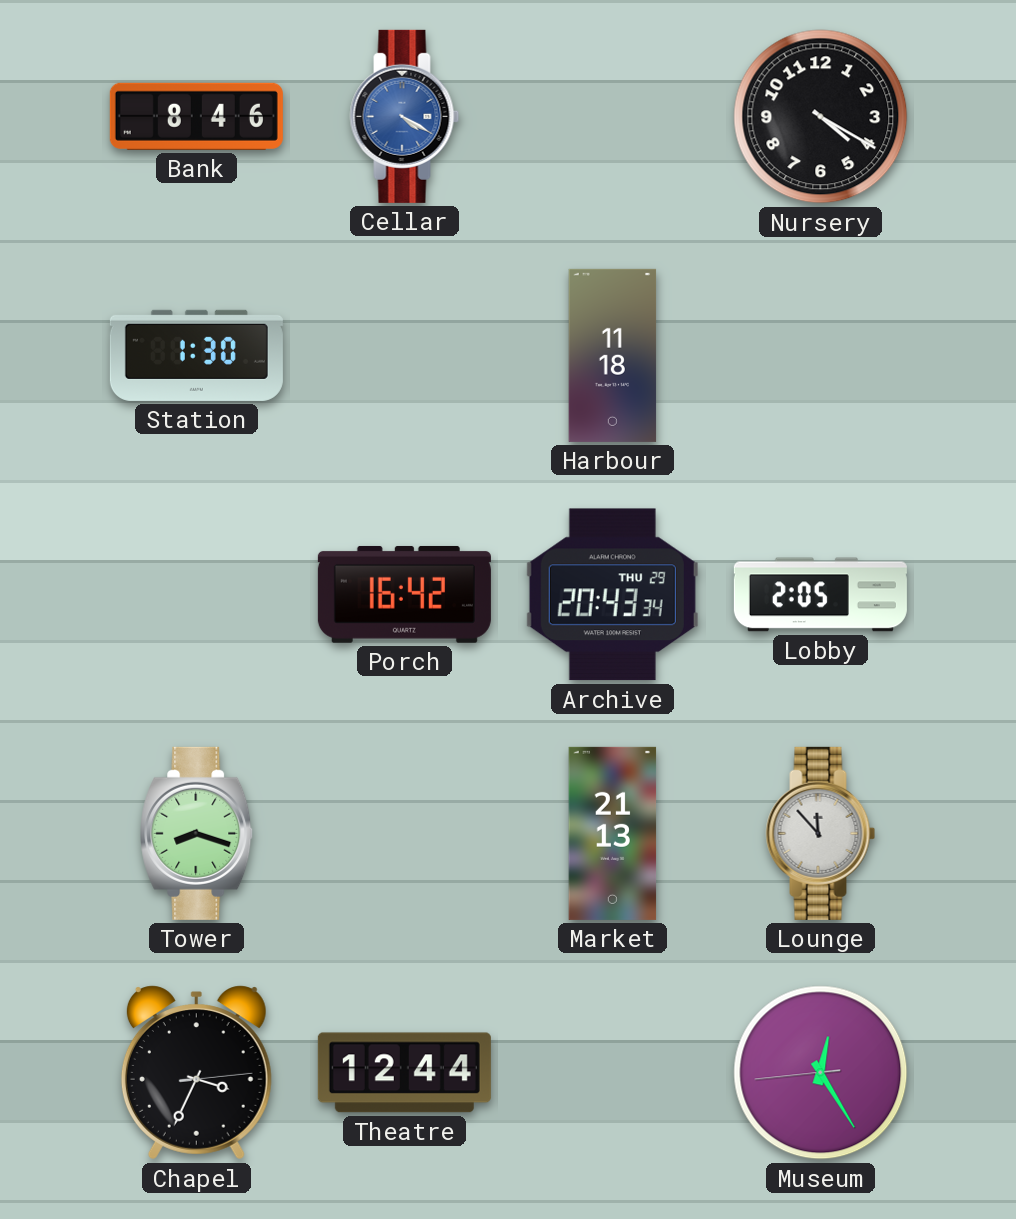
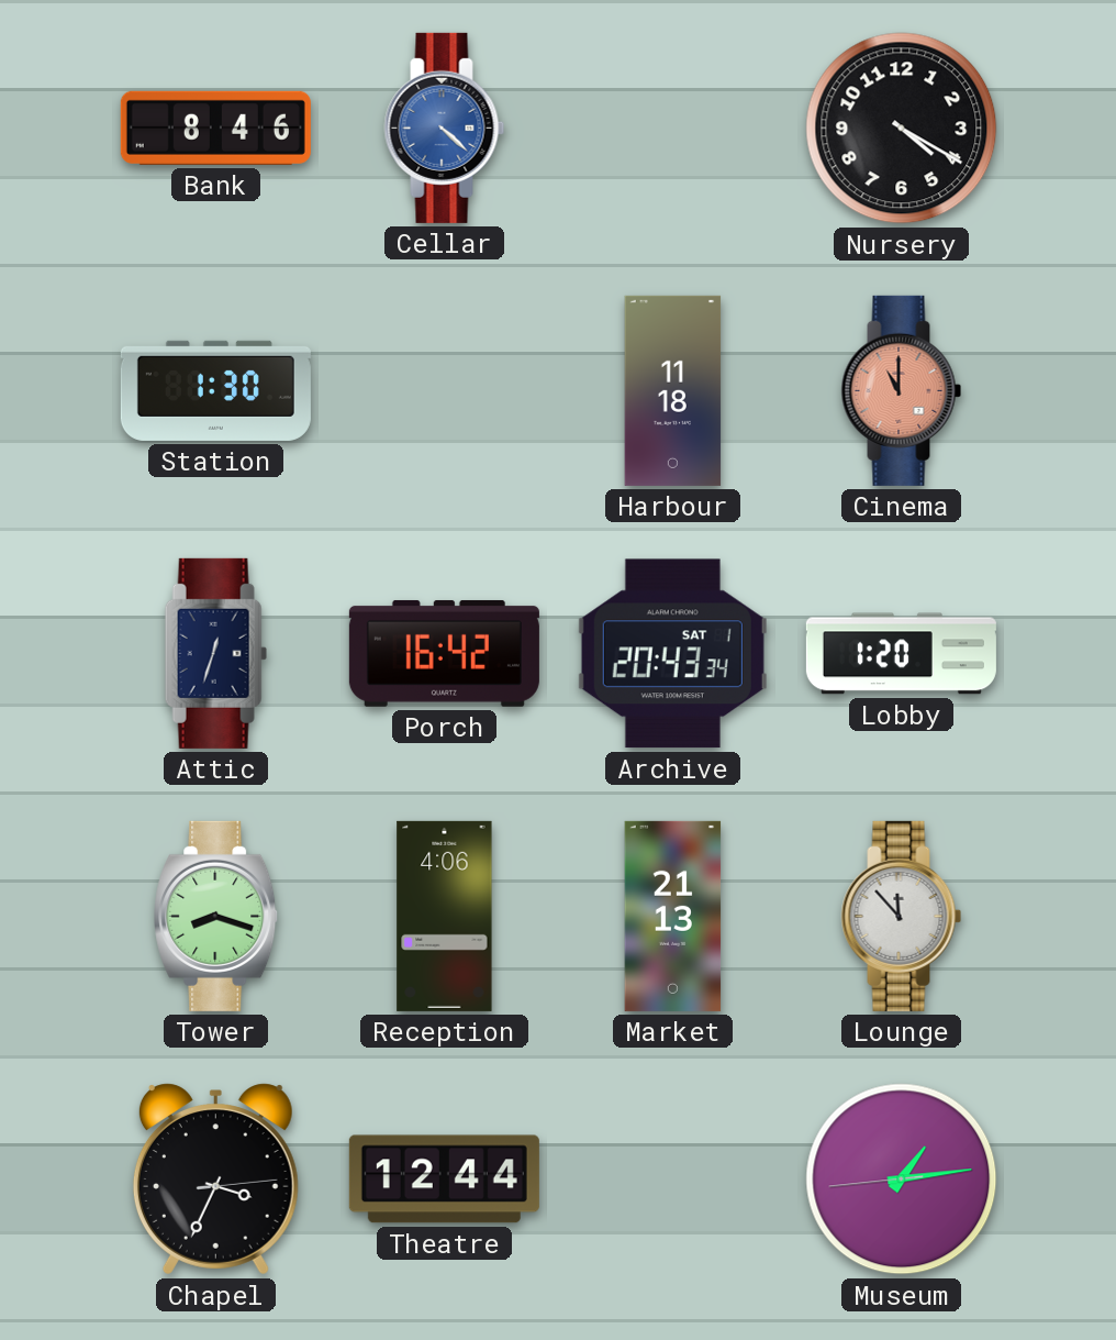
Cellar: 4:20 -> 4:22
Cinema: none -> 11:00
Attic: none -> 12:33
Archive date: THU 29 -> SAT 1
Lobby: 2:05 -> 1:20
Reception: none -> 4:06
Museum: 12:24 -> 1:13
